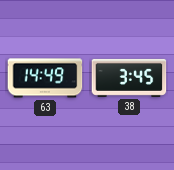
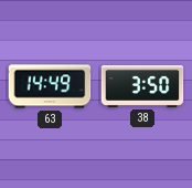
38: 3:45 -> 3:50
